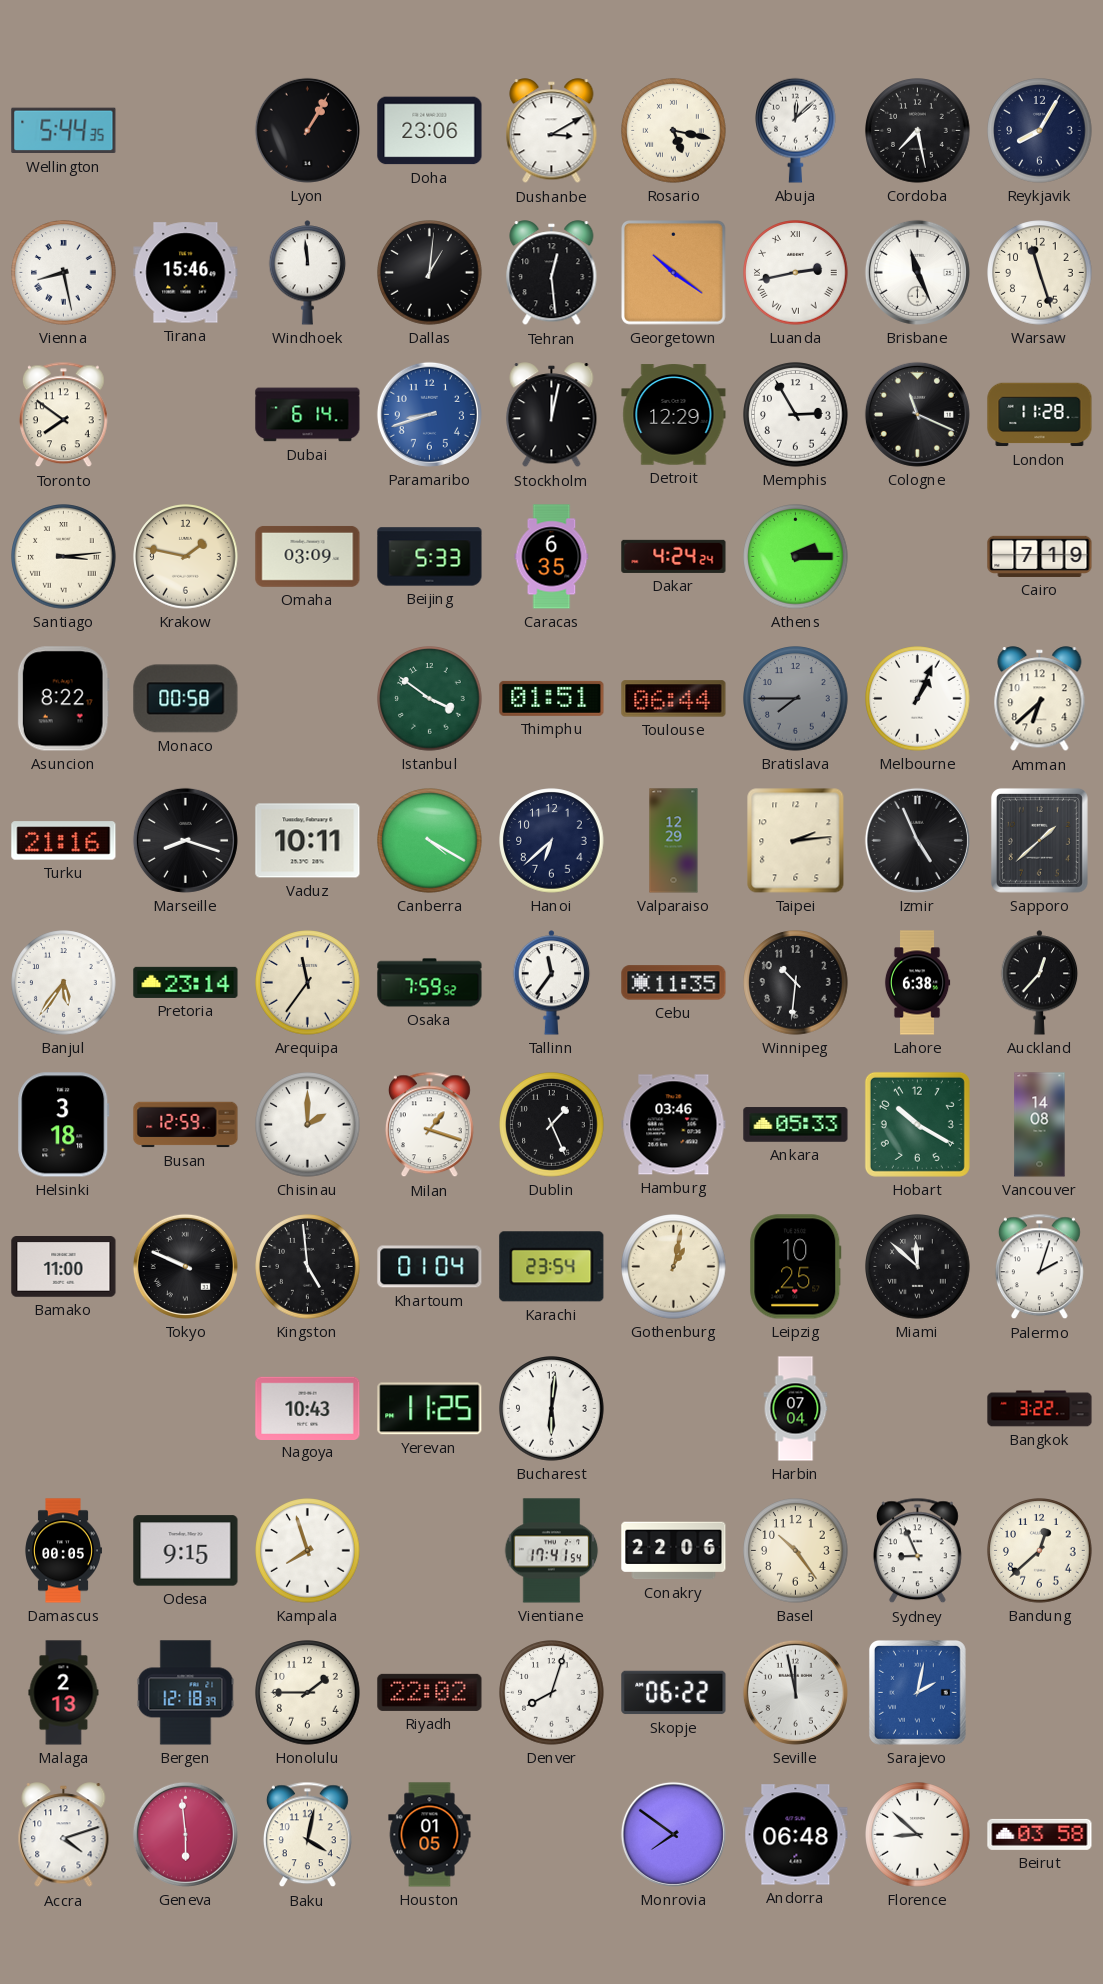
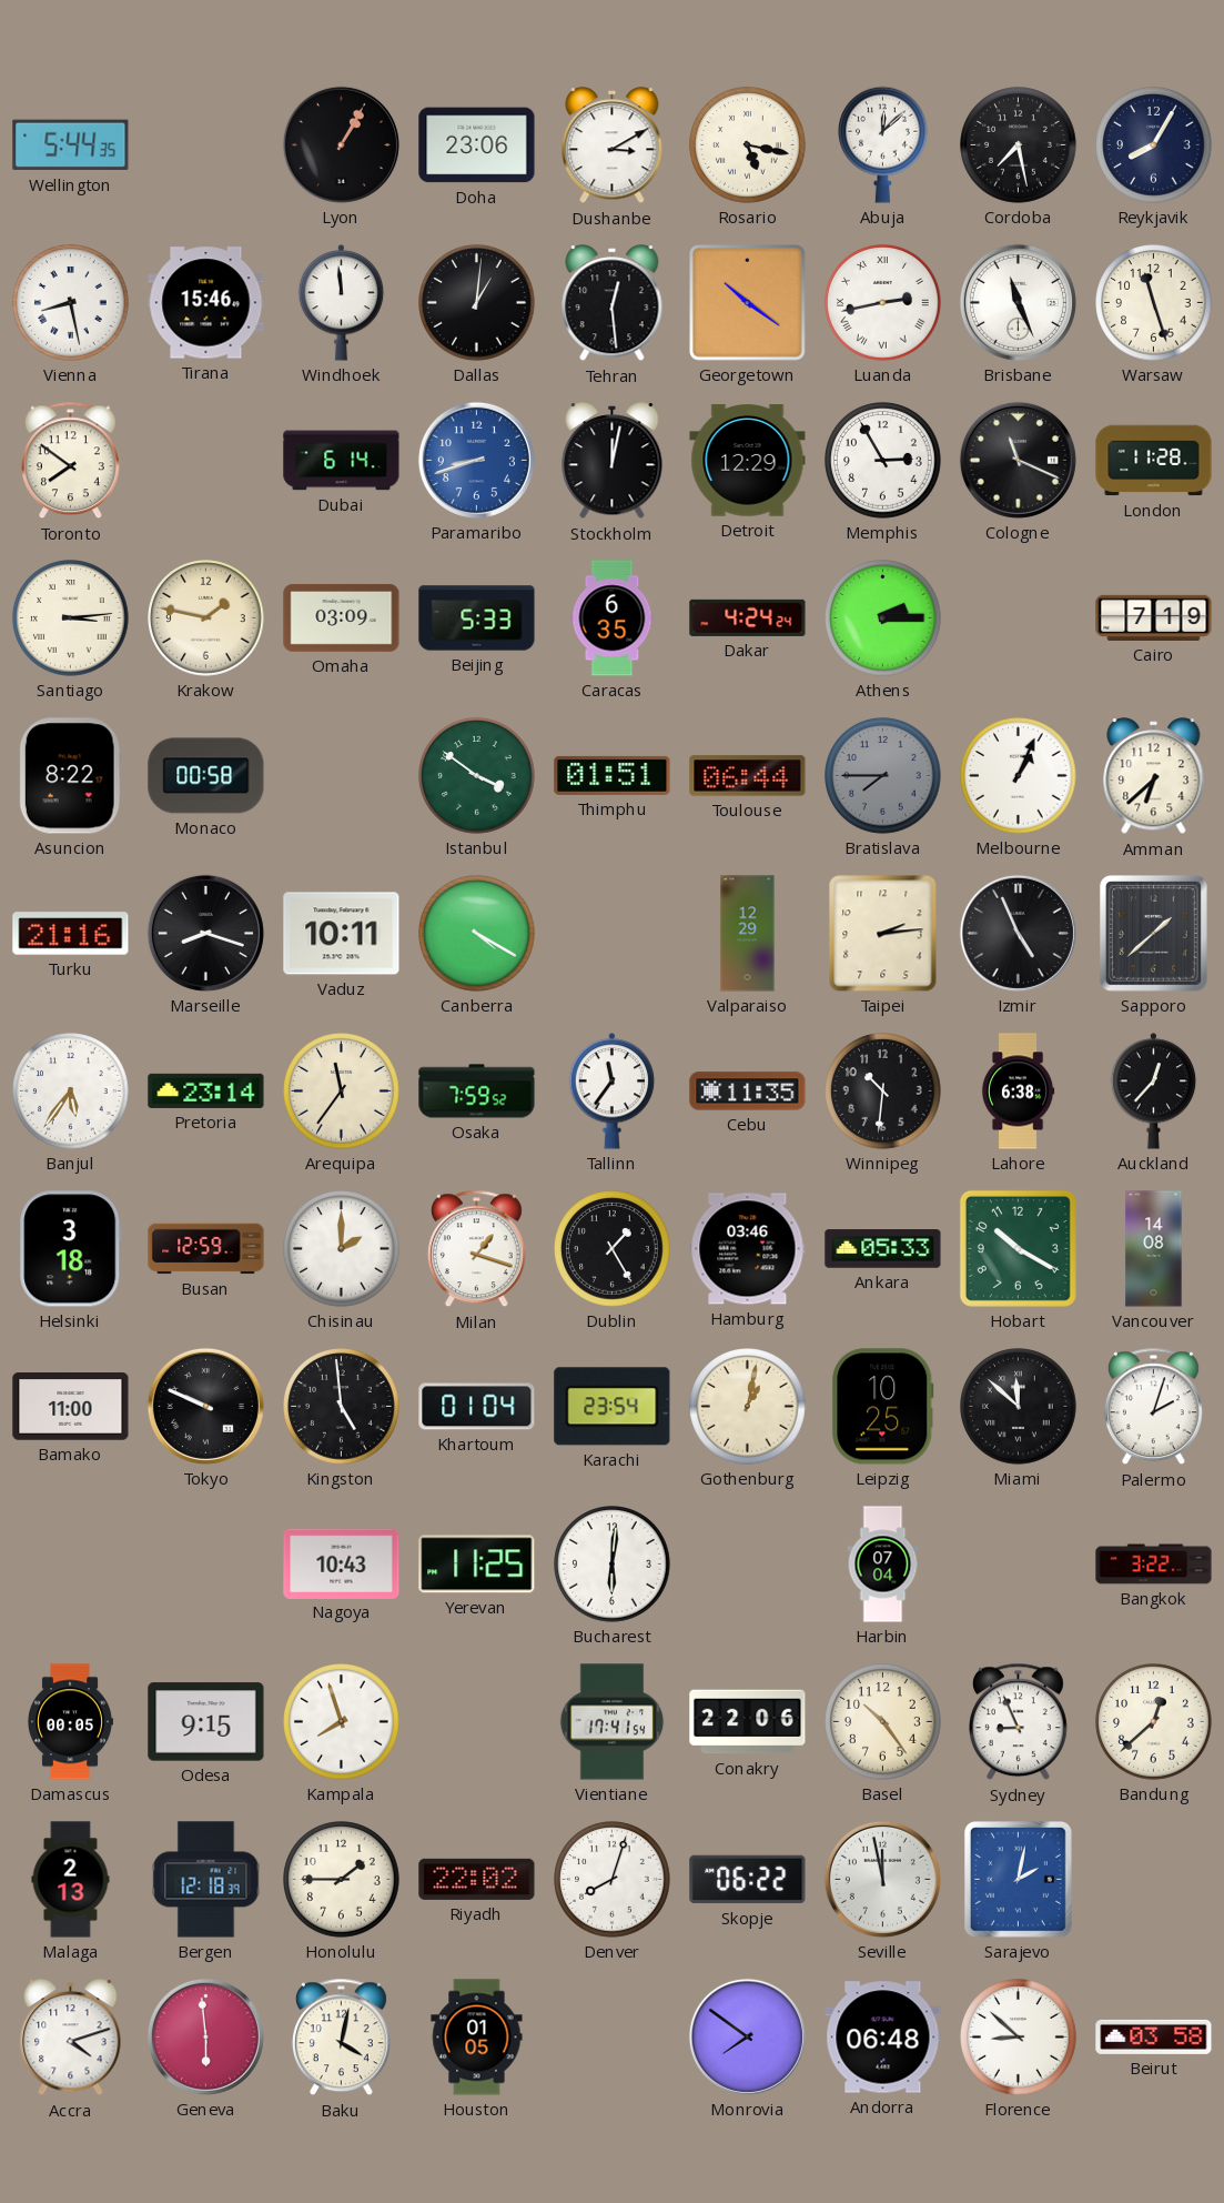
Hanoi: 6:38 -> none
Dublin: 1:26 -> 1:25
